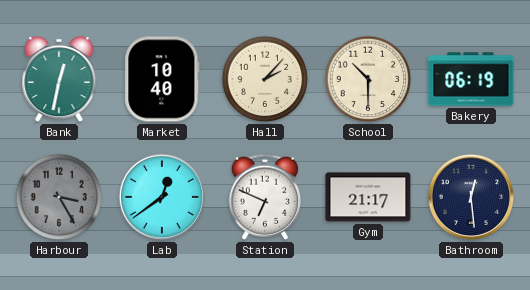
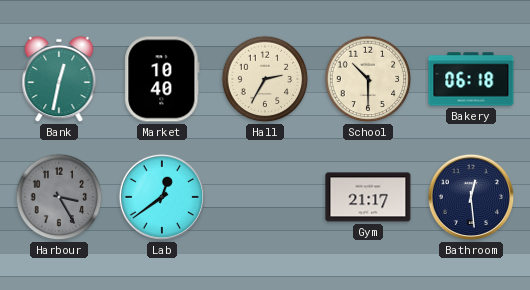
Hall: 2:07 -> 2:35
Bakery: 06:19 -> 06:18
Station: 6:49 -> none
